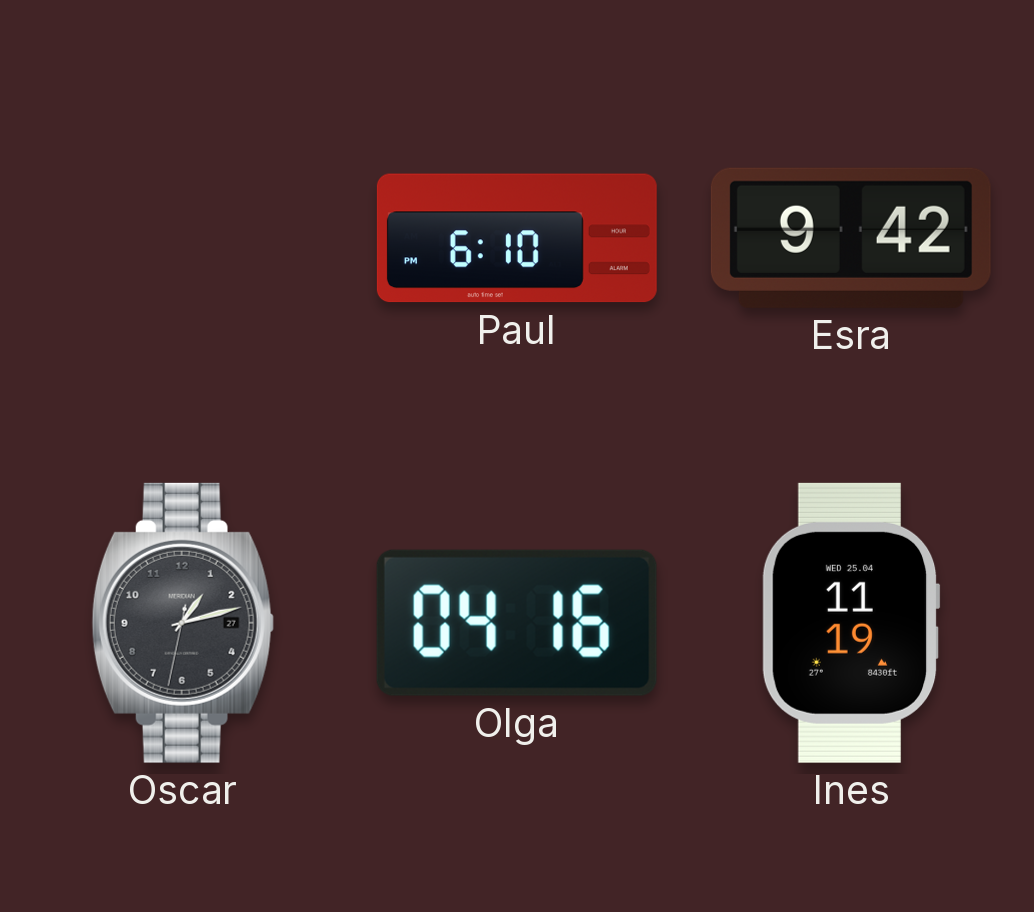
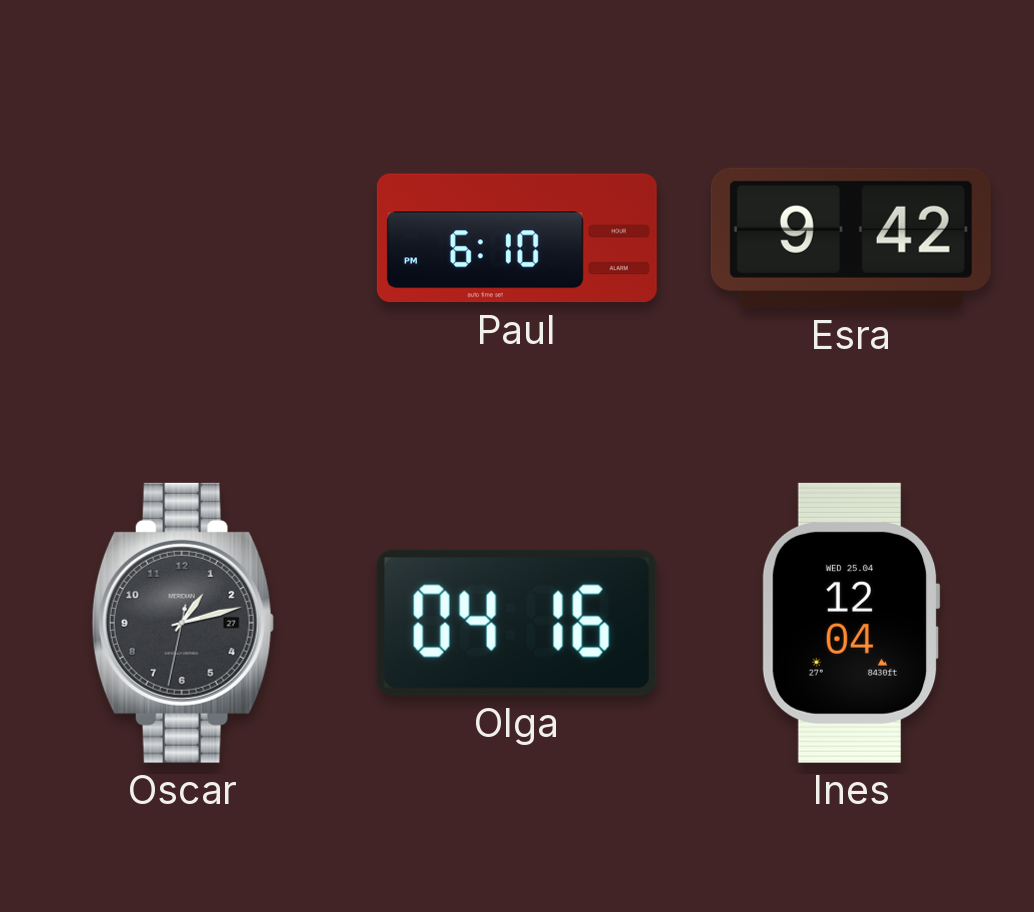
Ines: 11:19 -> 12:04
